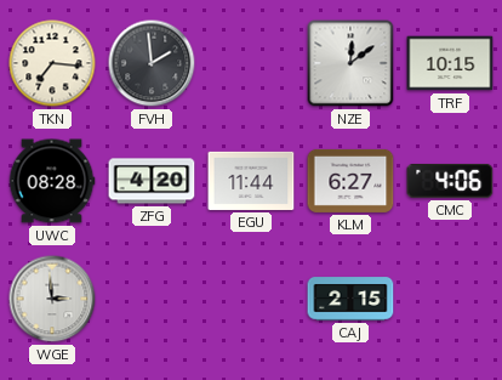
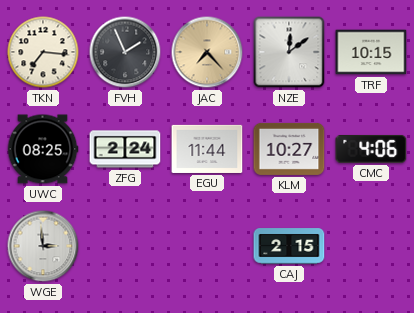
FVH: 1:59 -> 1:56
JAC: none -> 7:23
UWC: 08:28 -> 08:25
ZFG: 4:20 -> 2:24
KLM: 6:27 -> 10:27
